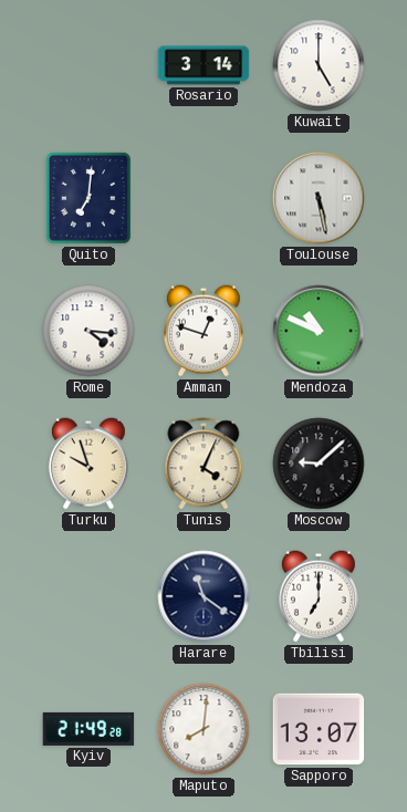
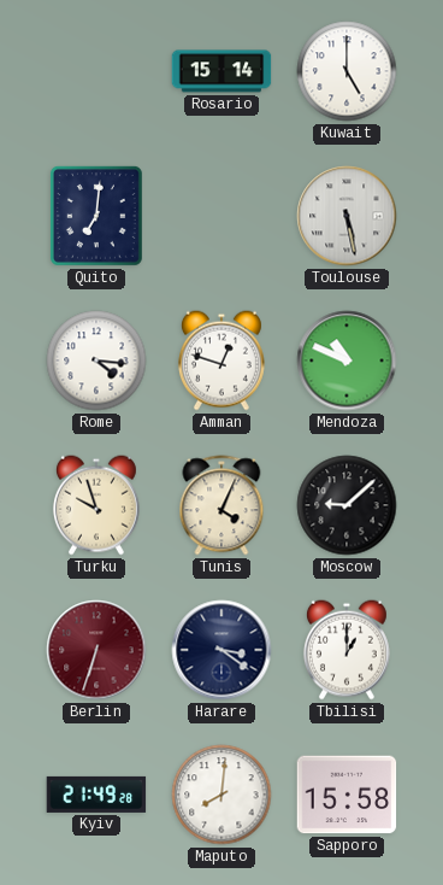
Rosario: 3:14 -> 15:14
Berlin: none -> 6:33
Harare: 11:21 -> 3:21
Tbilisi: 7:00 -> 1:00
Sapporo: 13:07 -> 15:58
